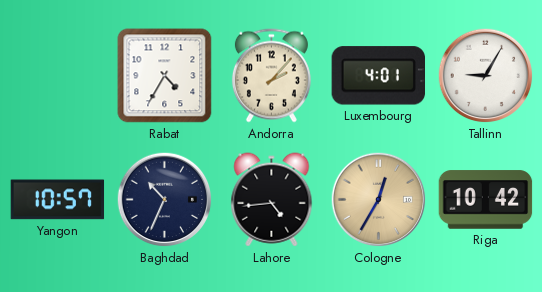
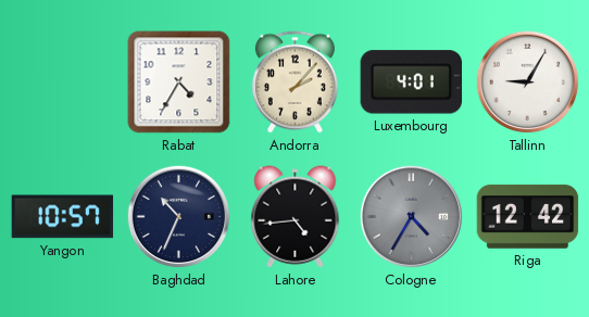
Cologne: 12:35 -> 4:35
Cologne dial: champagne -> grey
Riga: 10:42 -> 12:42
